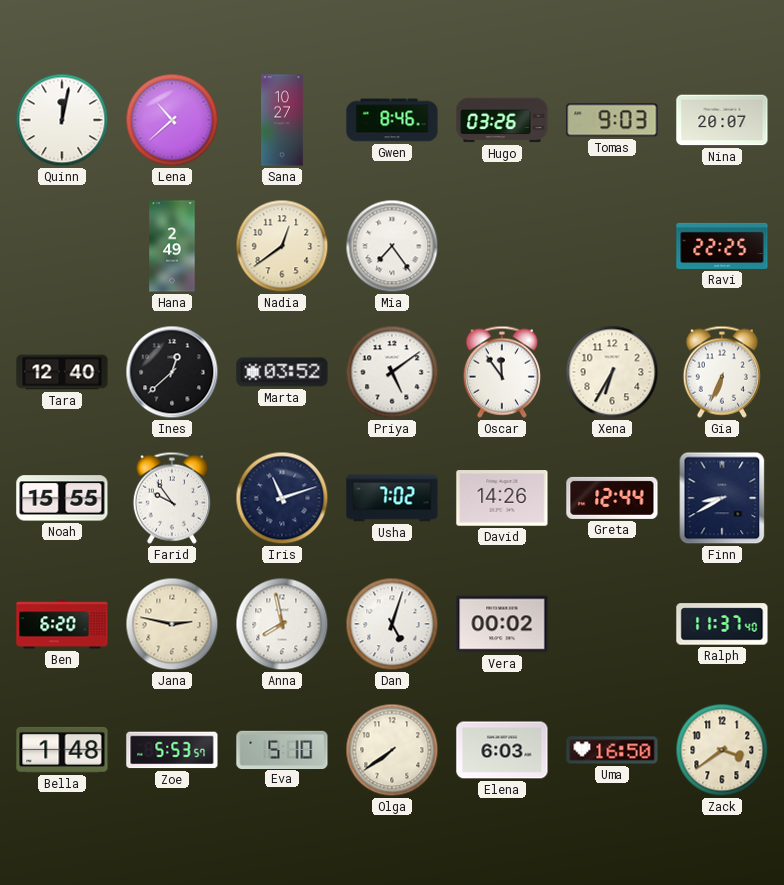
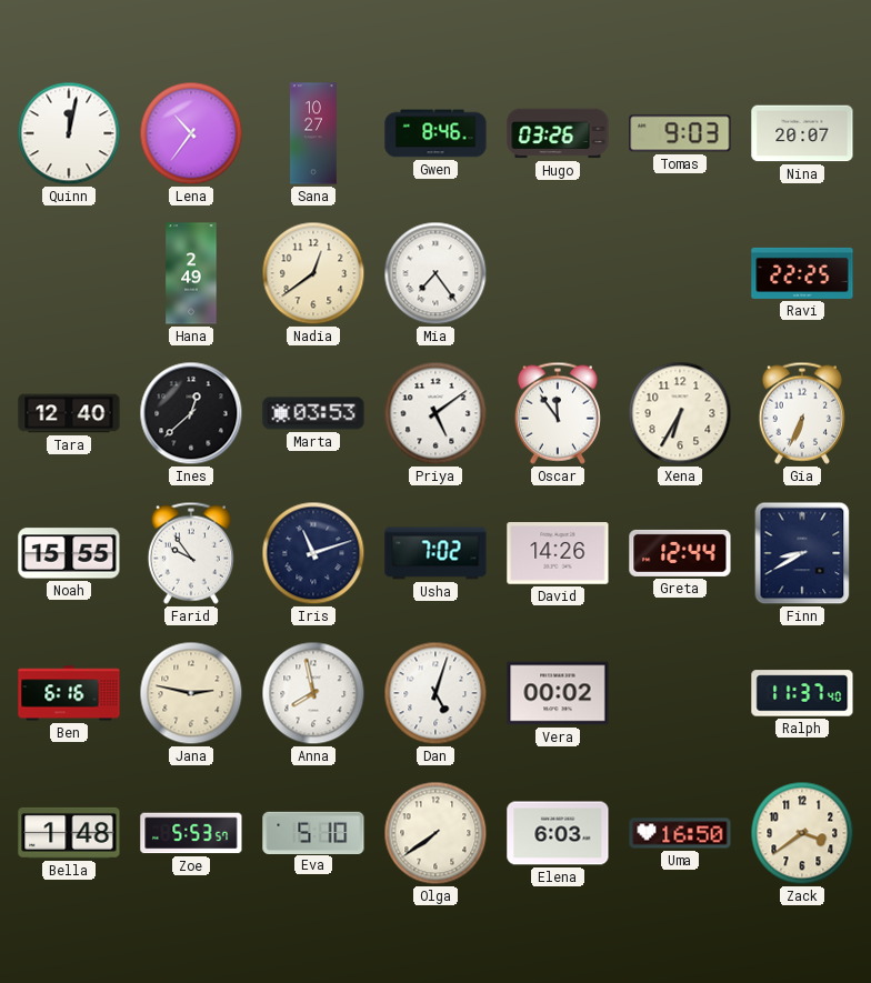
Lena: 10:38 -> 10:36
Marta: 03:52 -> 03:53
Ben: 6:20 -> 6:16
